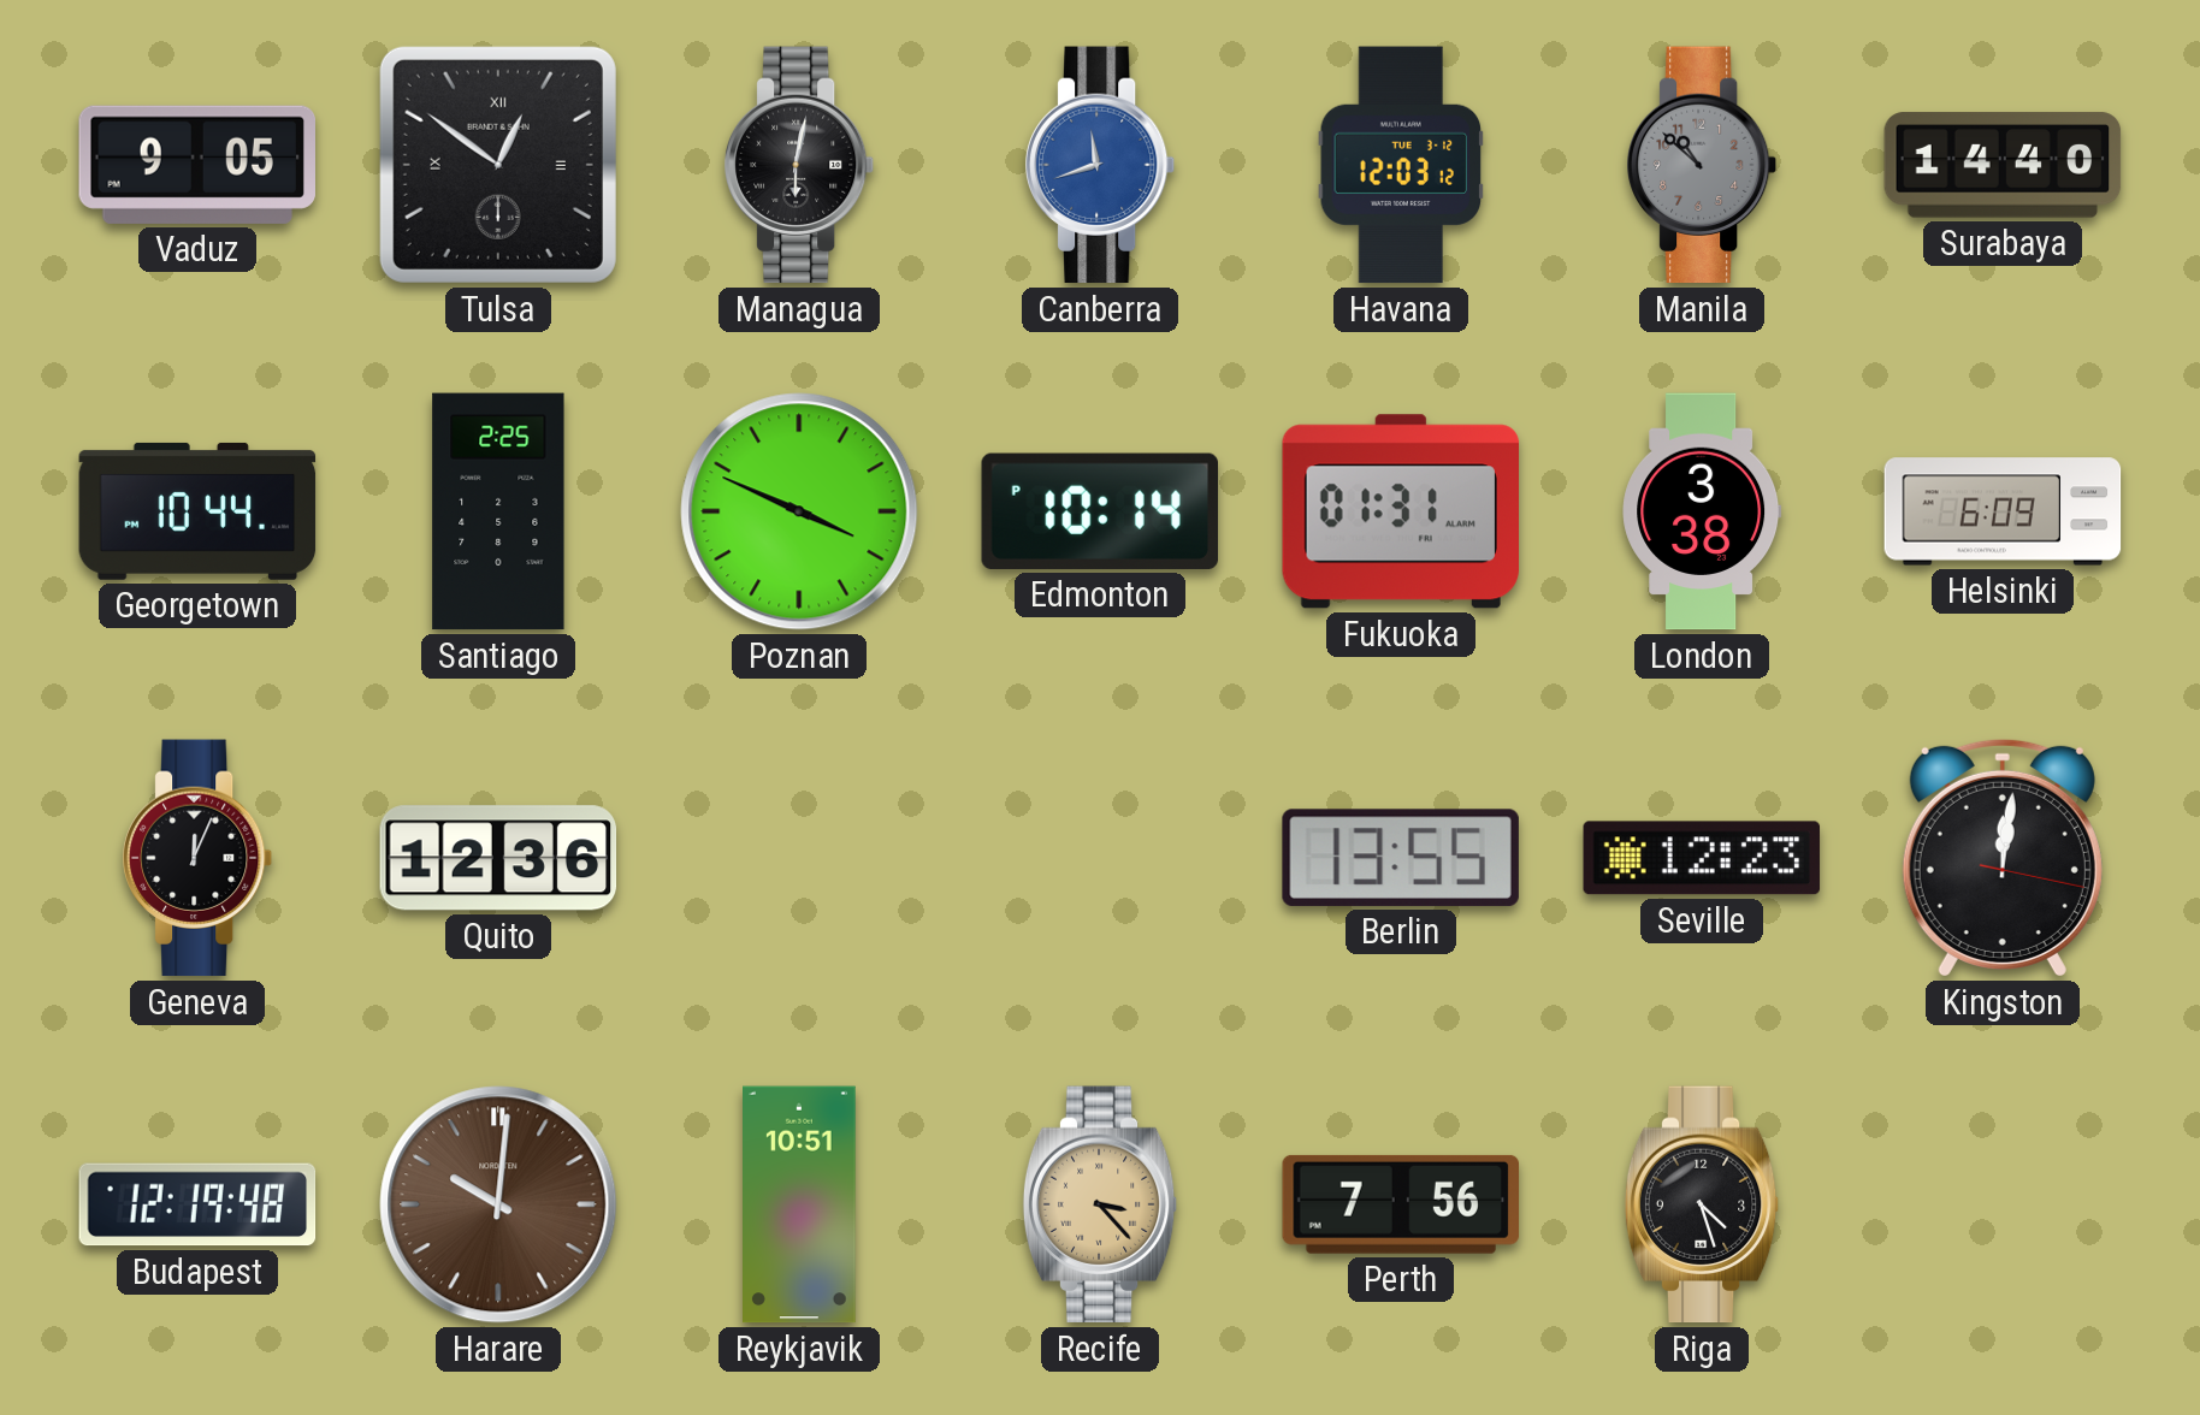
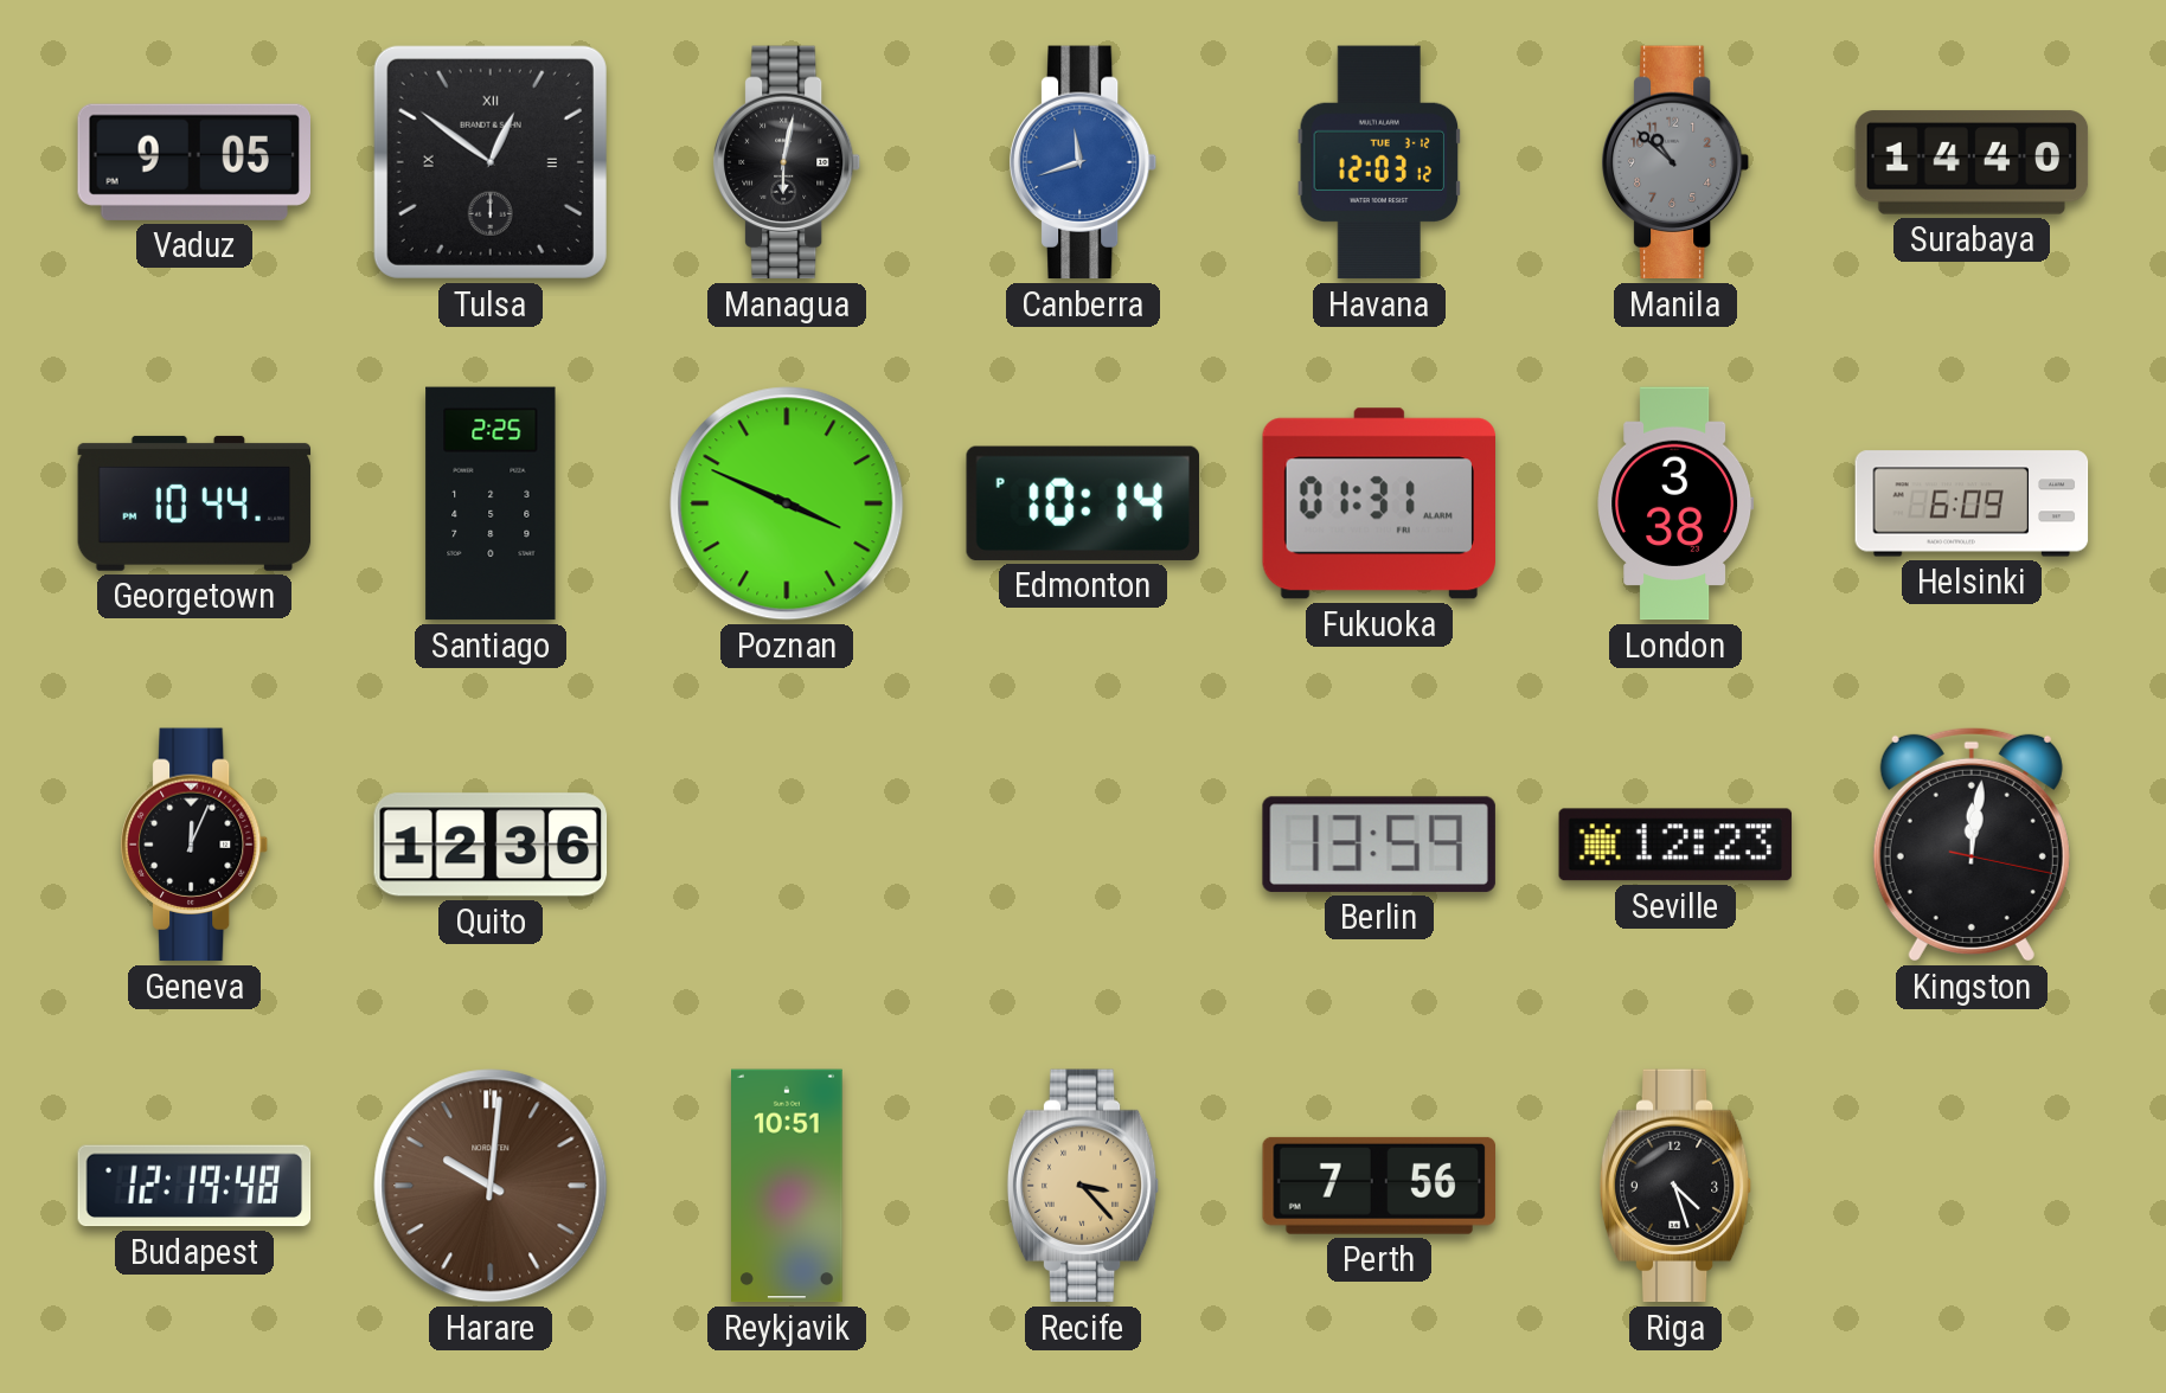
Berlin: 13:55 -> 13:59
